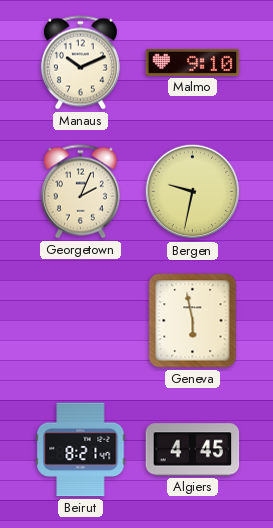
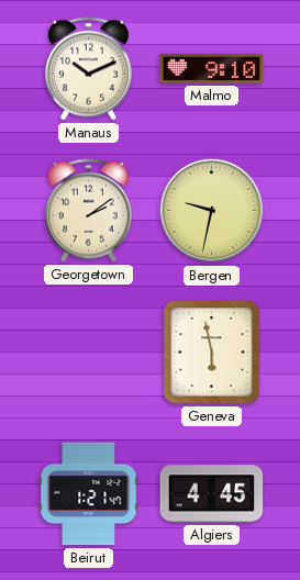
Georgetown: 2:04 -> 2:09
Beirut: 8:21 -> 1:21
